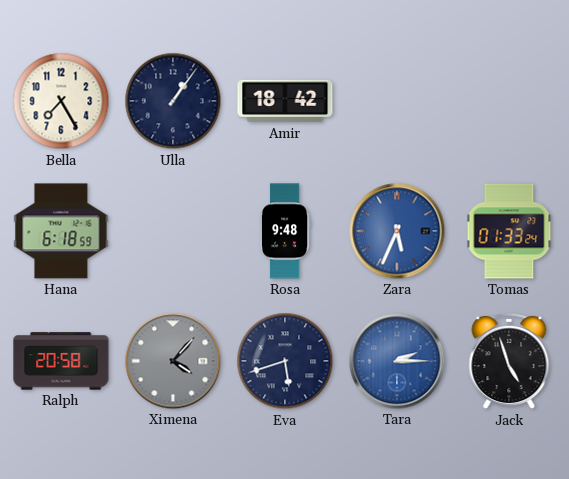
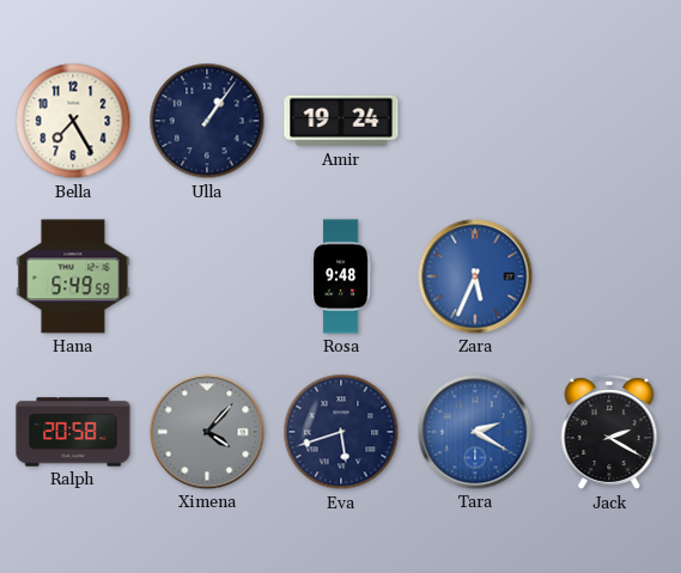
Amir: 18:42 -> 19:24
Hana: 6:18 -> 5:49
Tomas: 01:33 -> none
Tara: 2:15 -> 2:20
Jack: 4:57 -> 2:20
